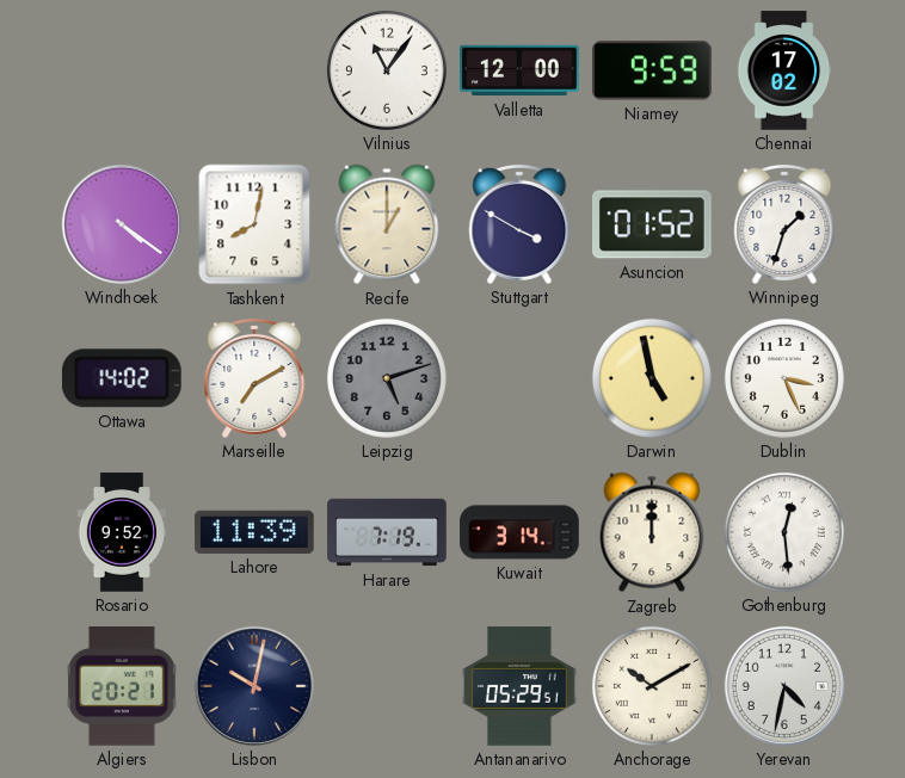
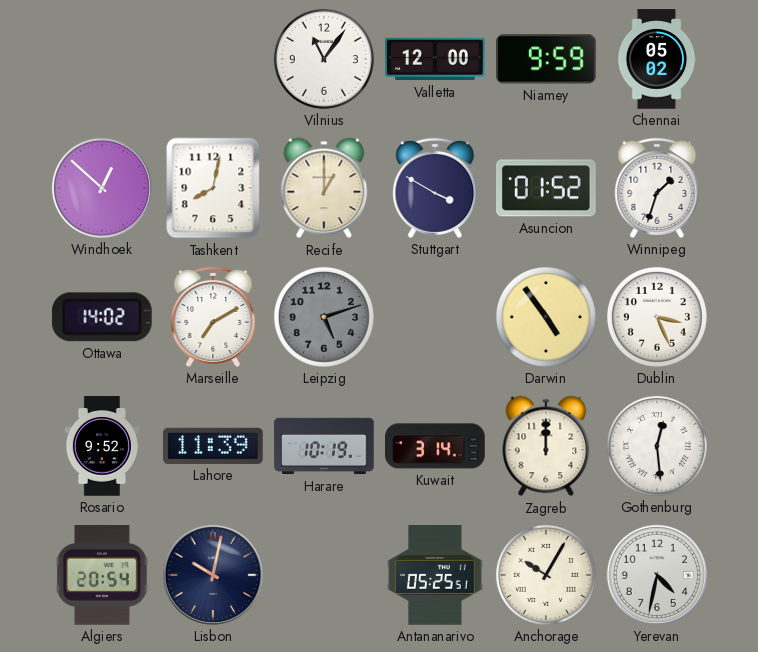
Chennai: 17:02 -> 05:02
Windhoek: 4:21 -> 12:52
Darwin: 4:58 -> 4:54
Harare: 7:19 -> 10:19
Algiers: 20:21 -> 20:54
Antananarivo: 05:29 -> 05:25
Anchorage: 10:10 -> 10:05
